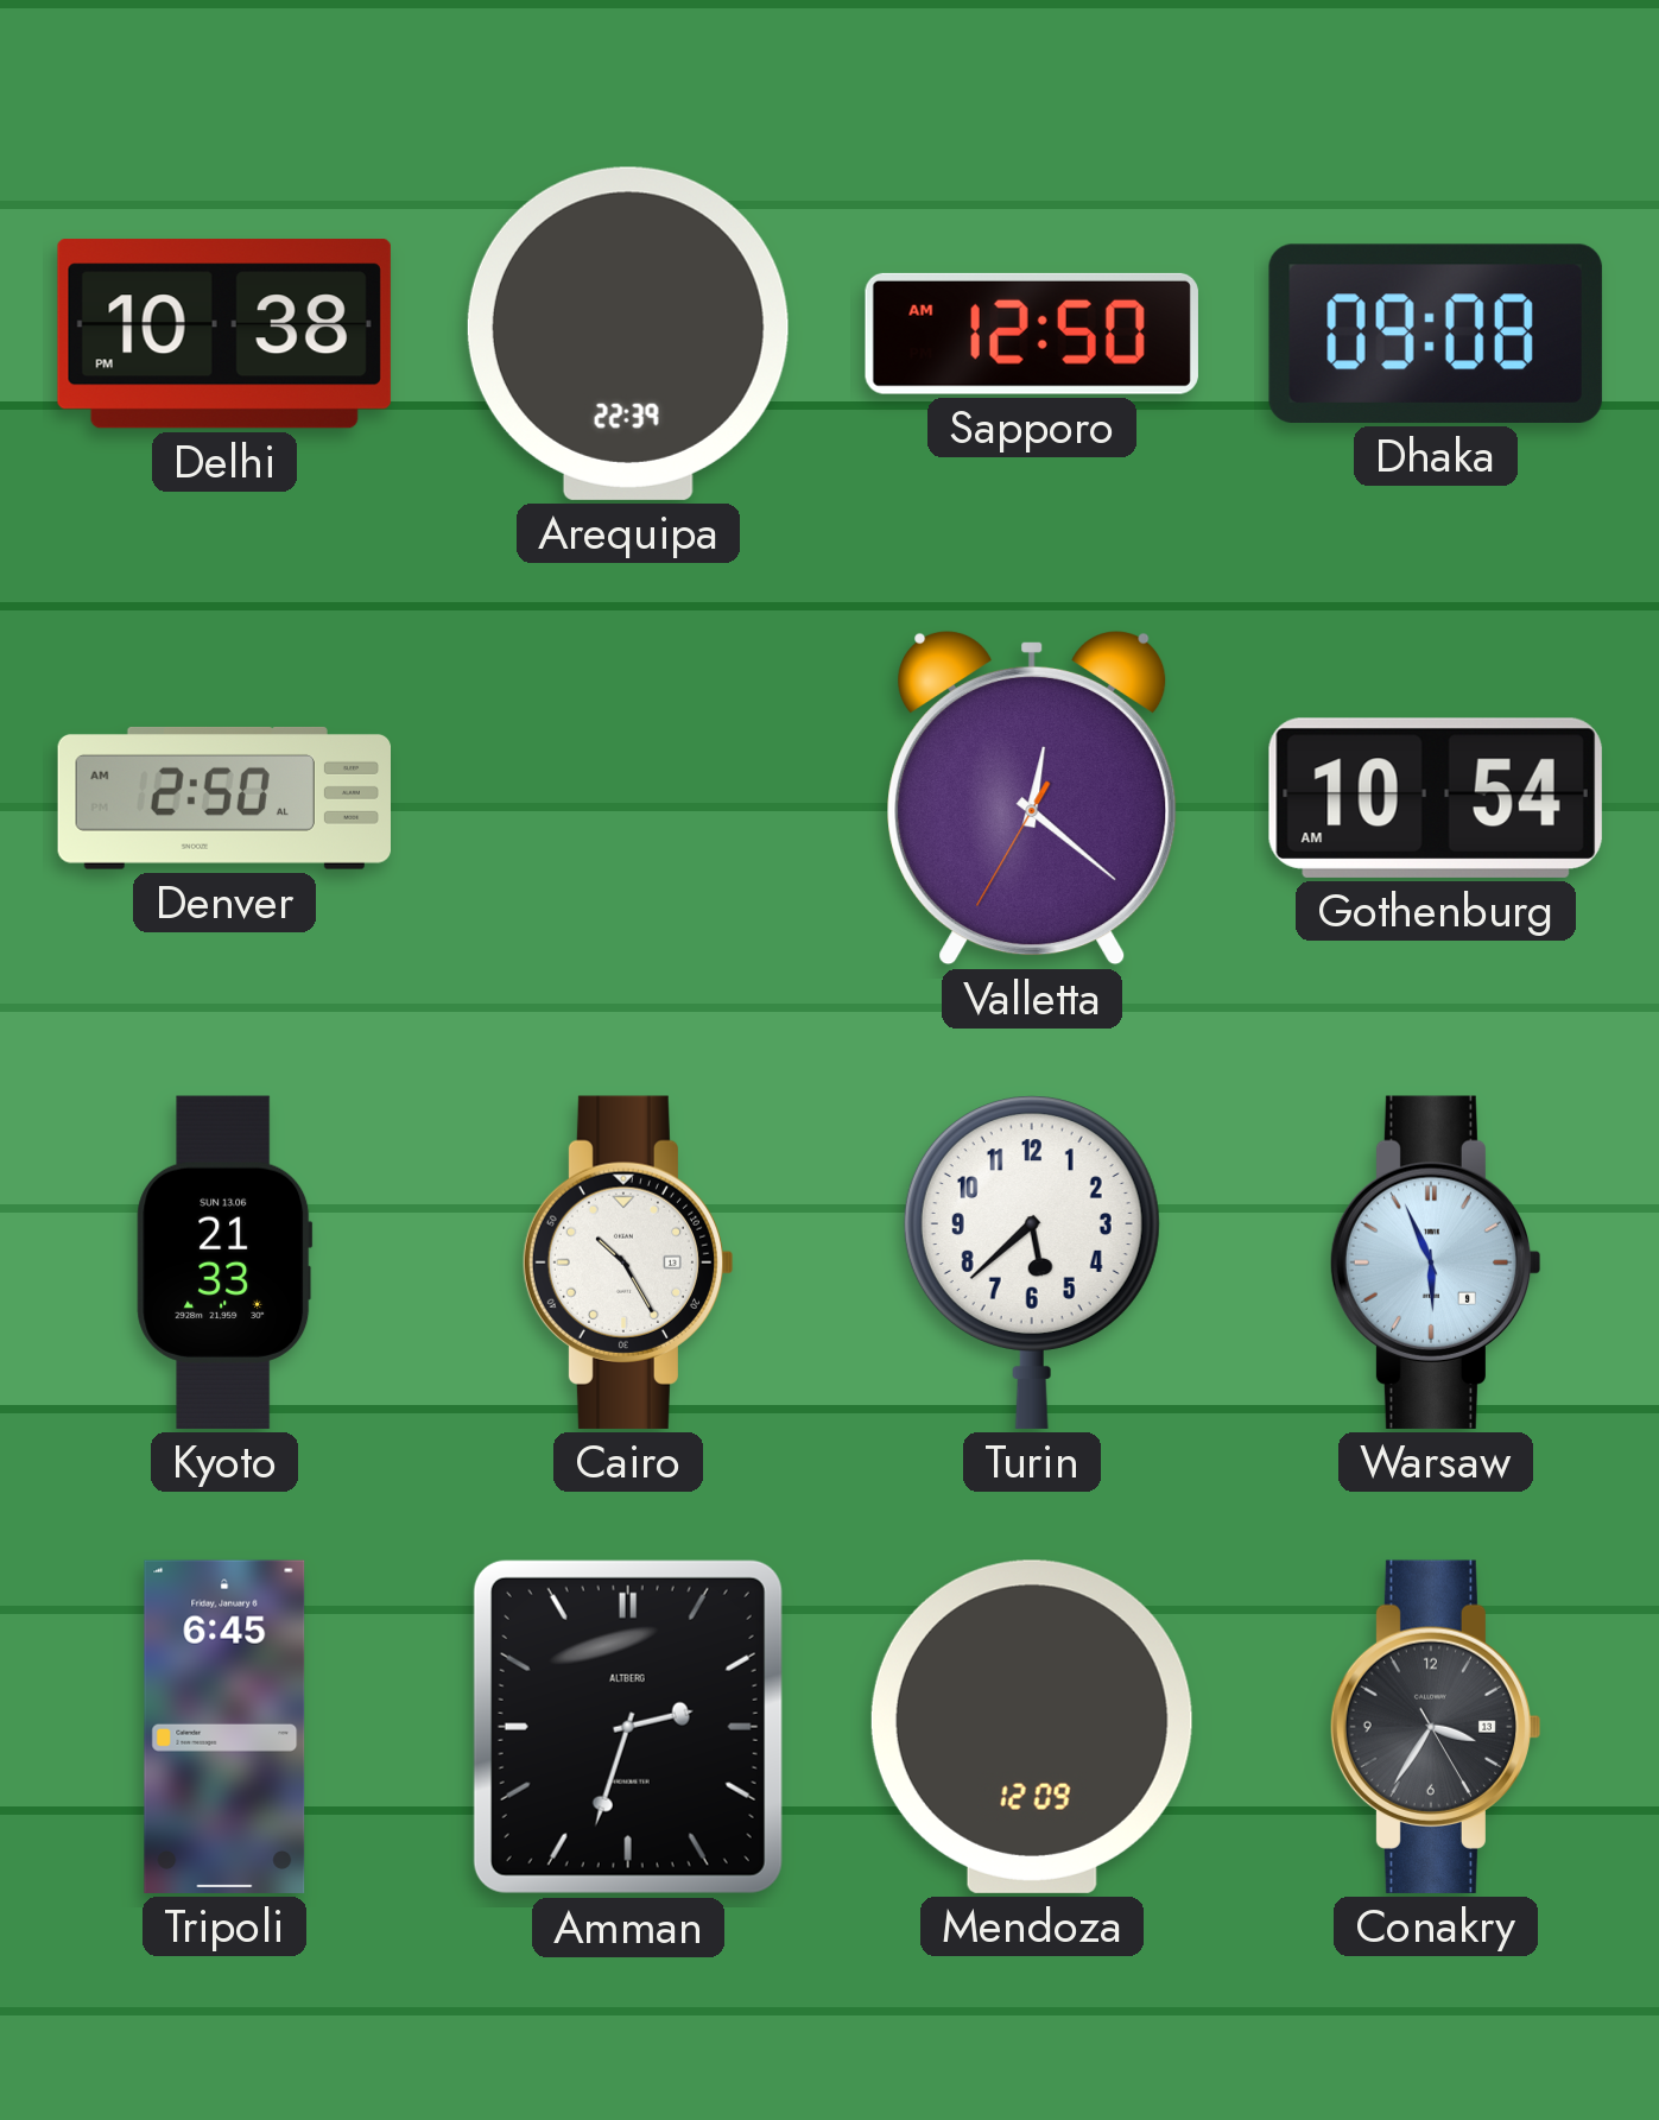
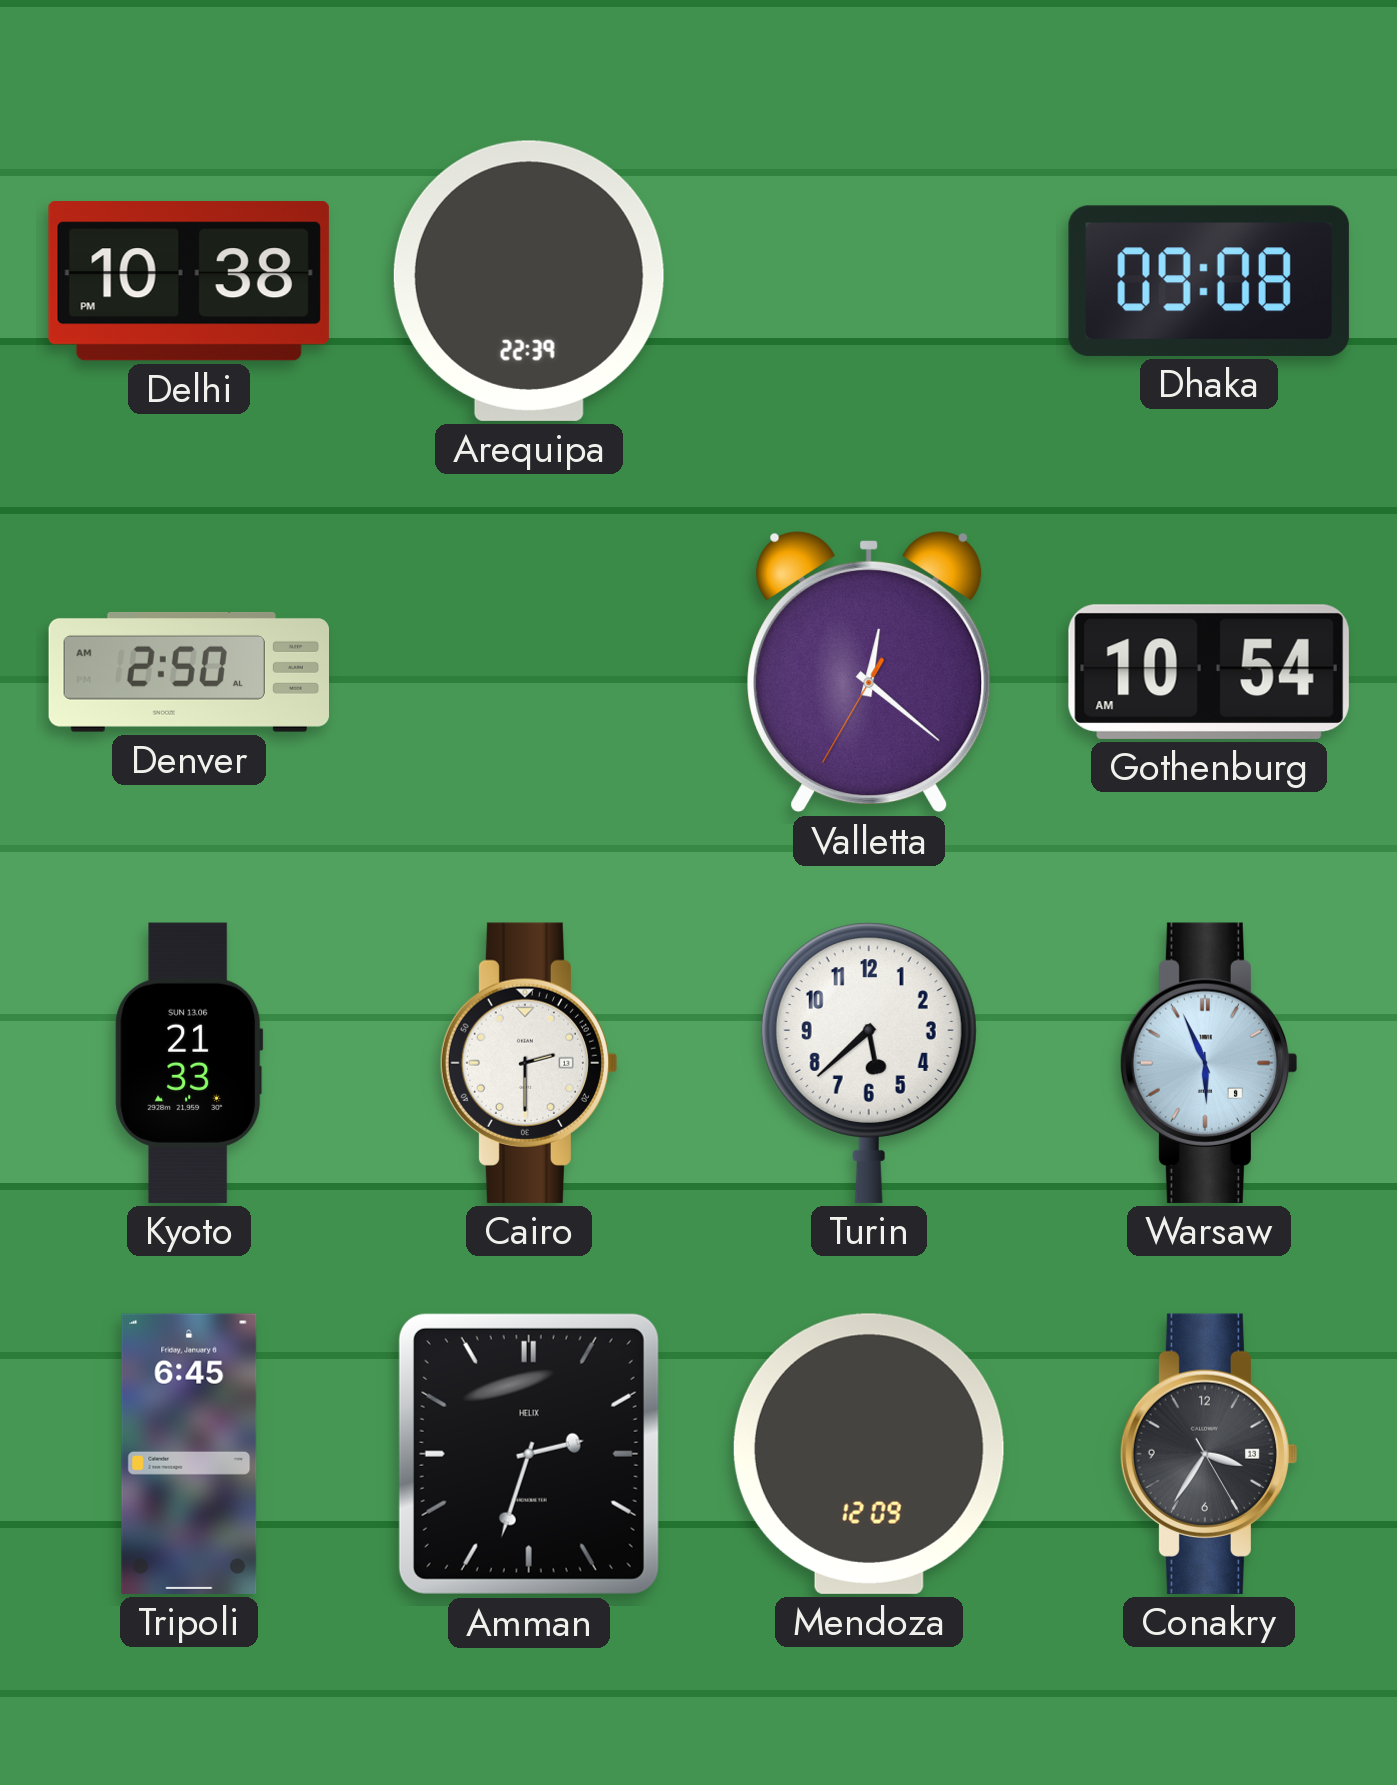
Sapporo: 12:50 -> none
Cairo: 10:25 -> 2:30
Amman brand: ALTBERG -> HELIX
